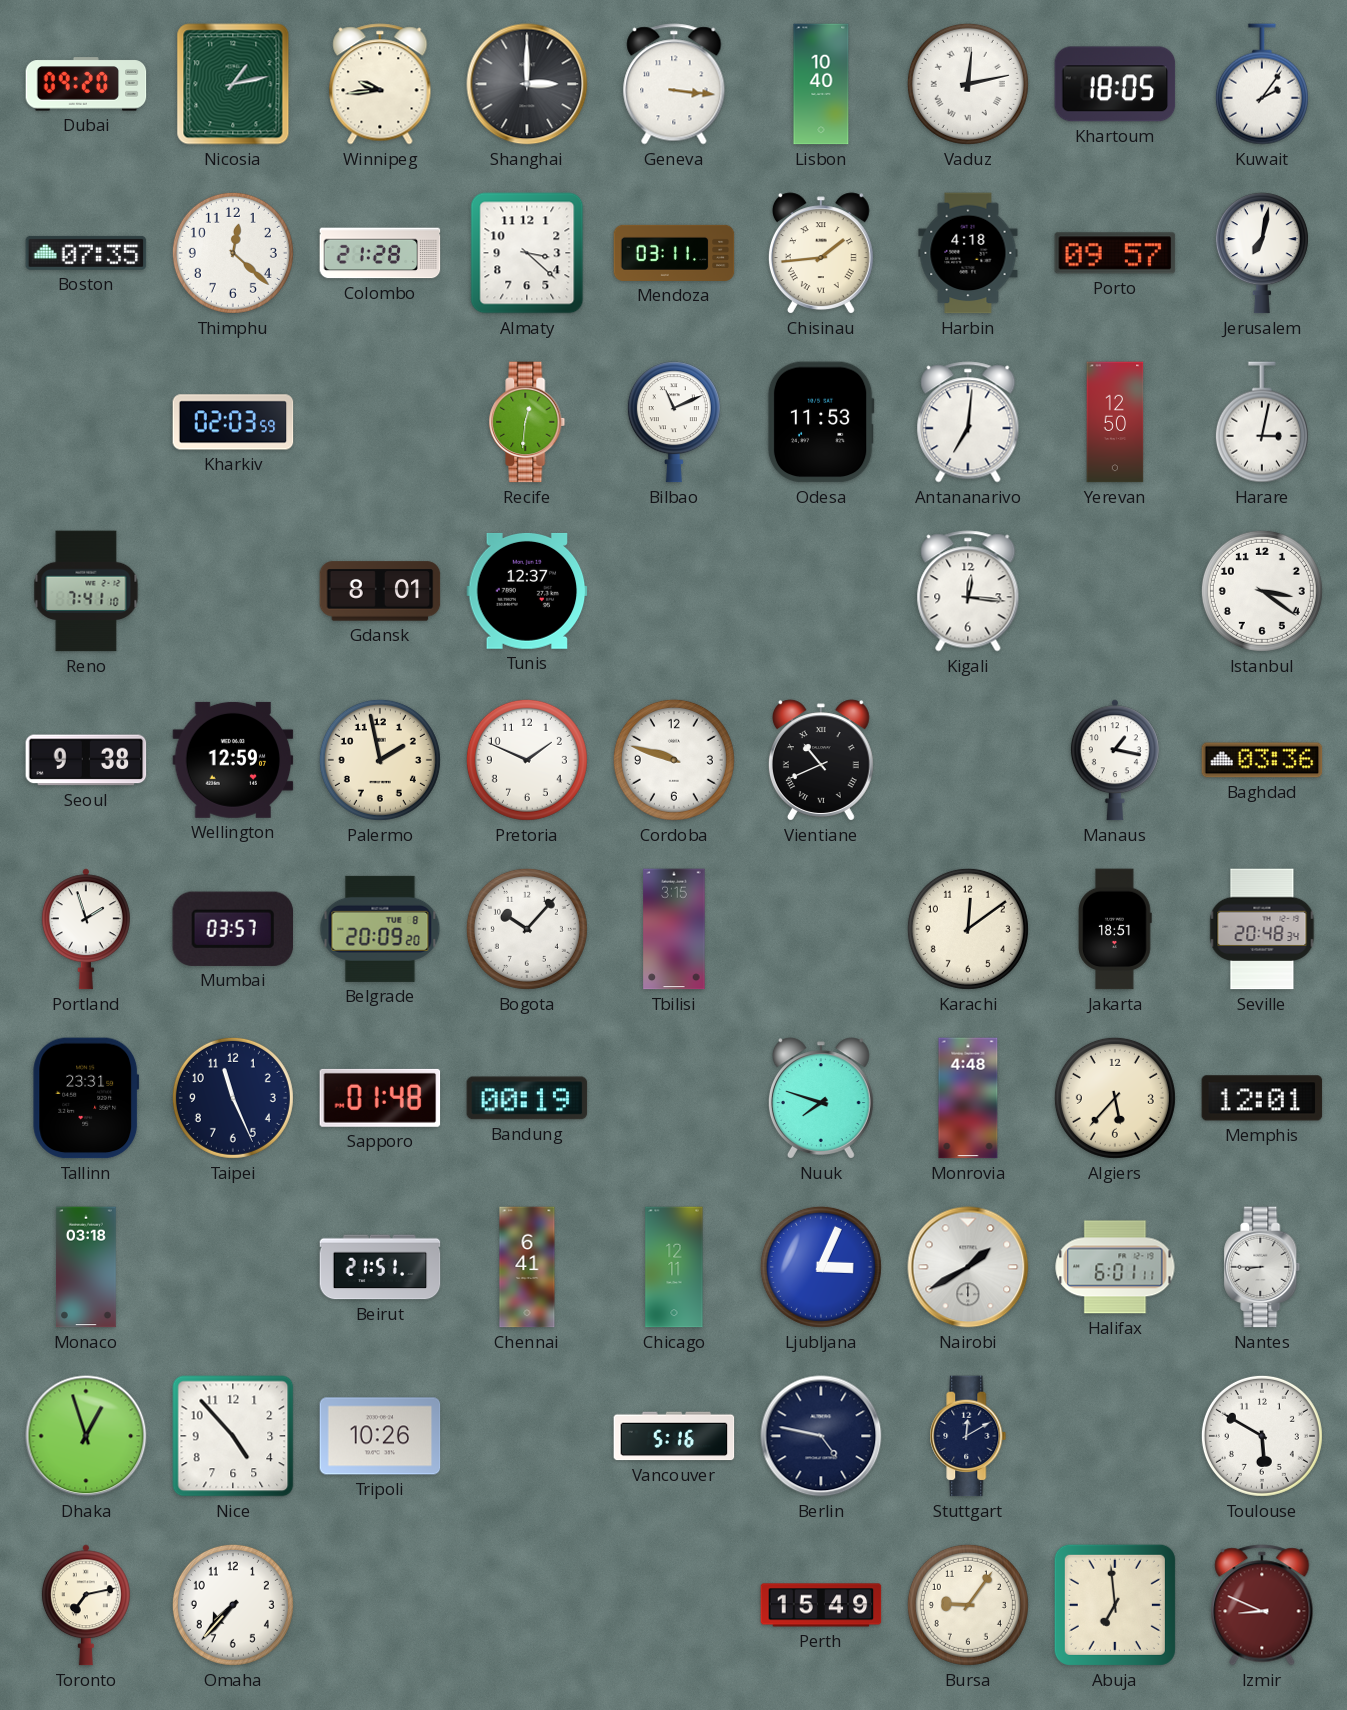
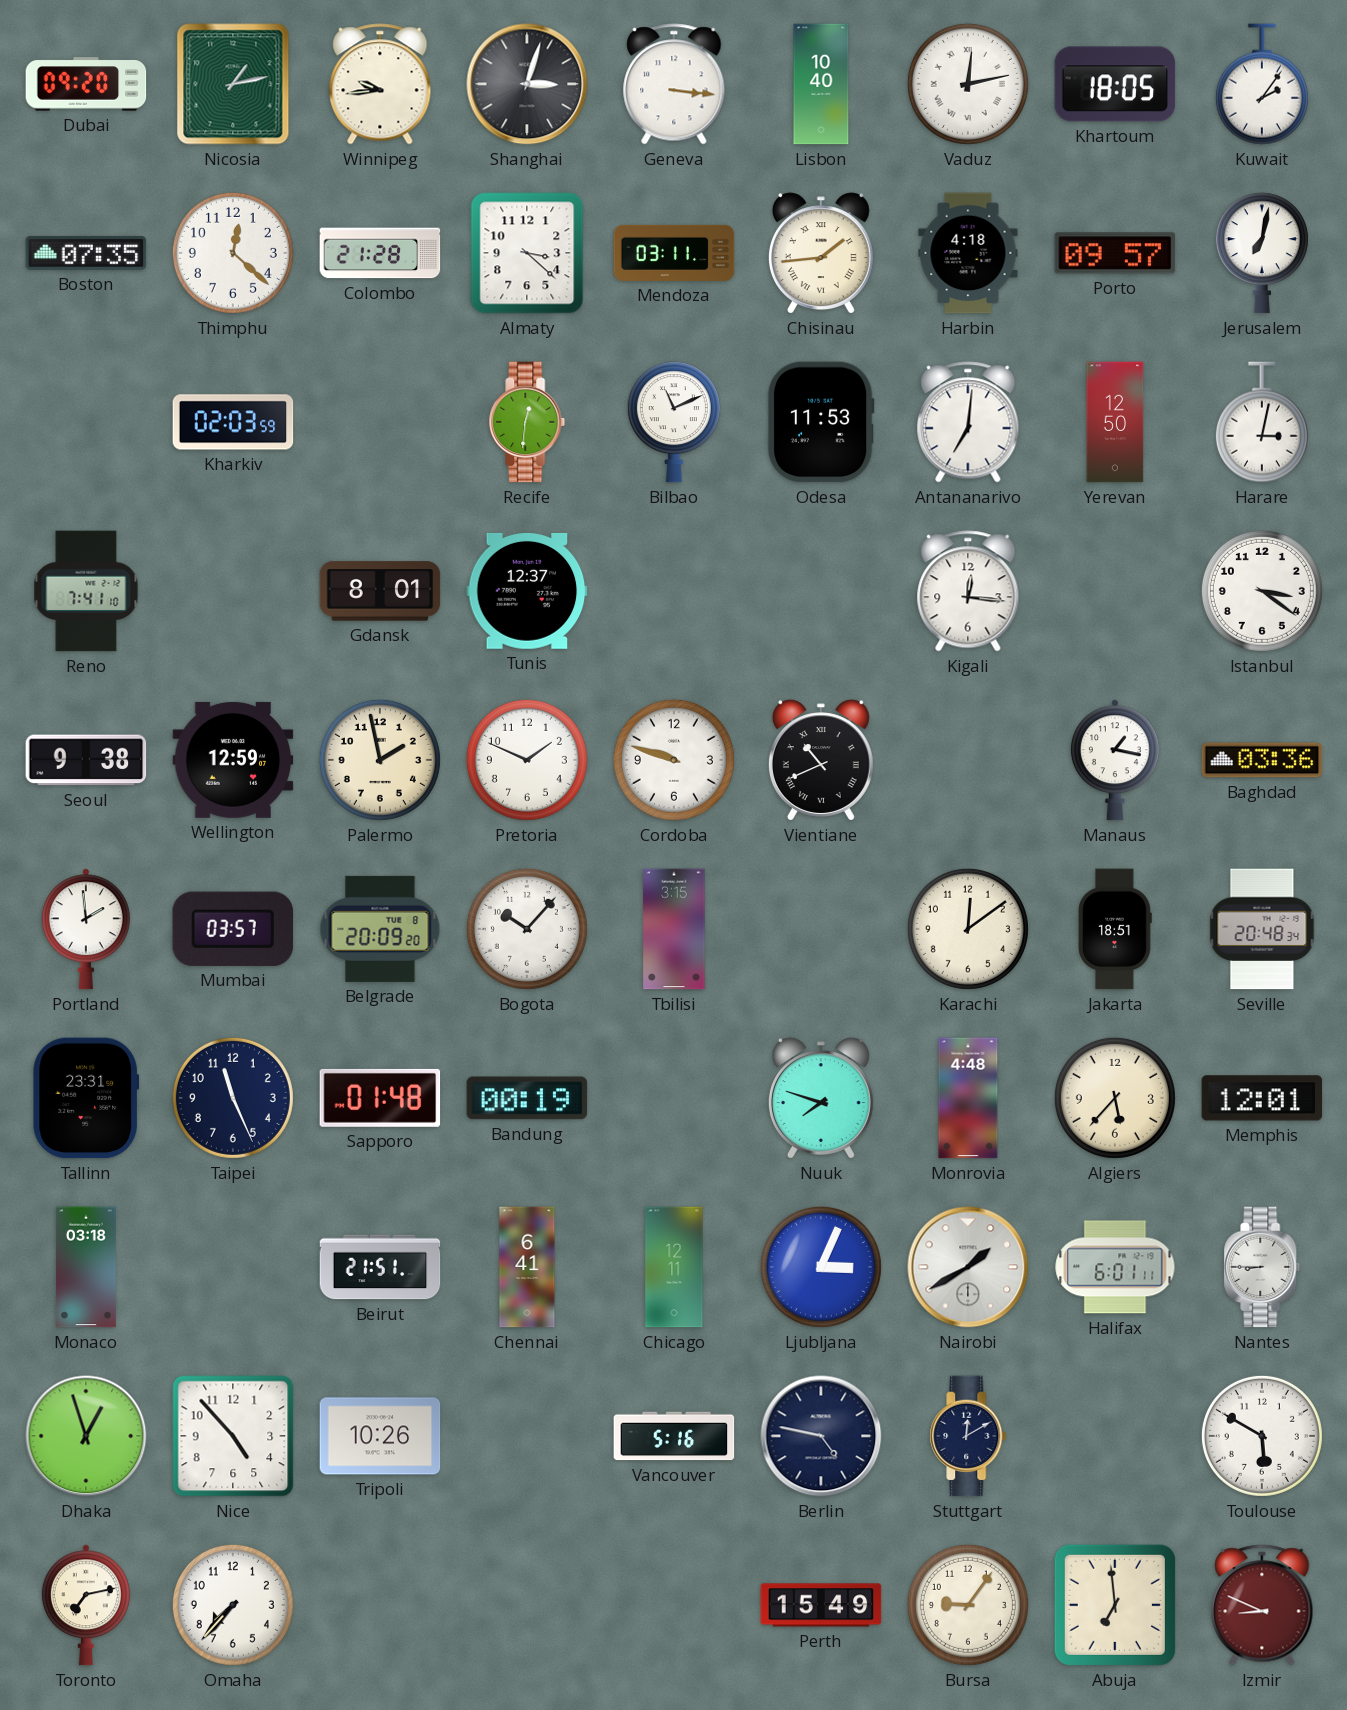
Shanghai: 3:00 -> 3:03
Portland: 1:57 -> 1:59
